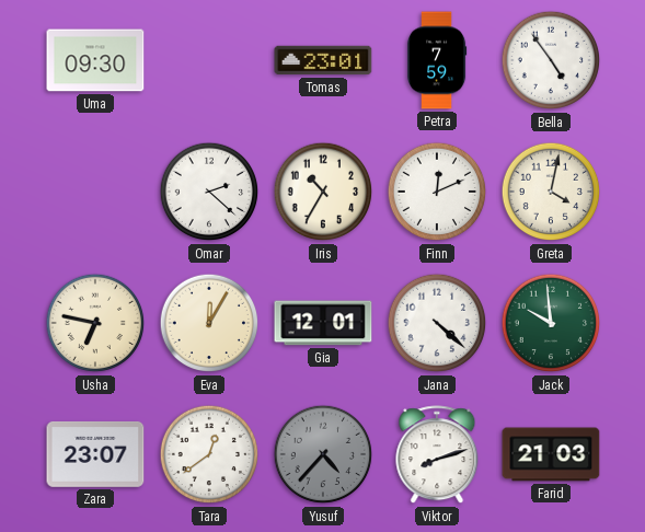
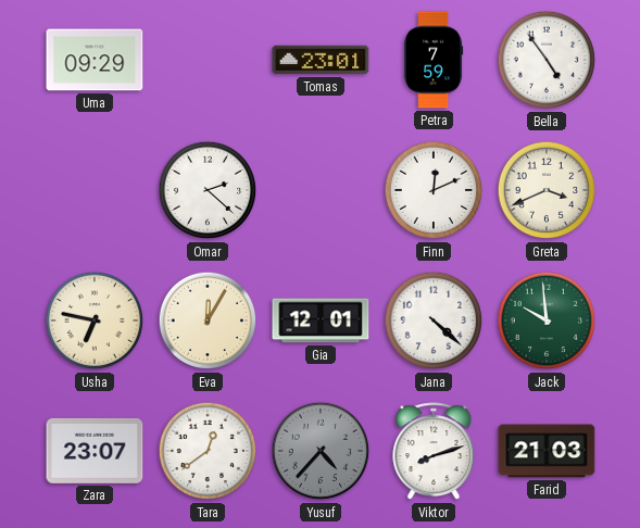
Uma: 09:30 -> 09:29
Iris: 10:35 -> none
Greta: 4:02 -> 3:41
